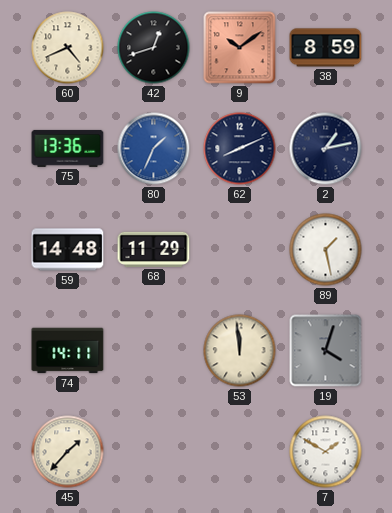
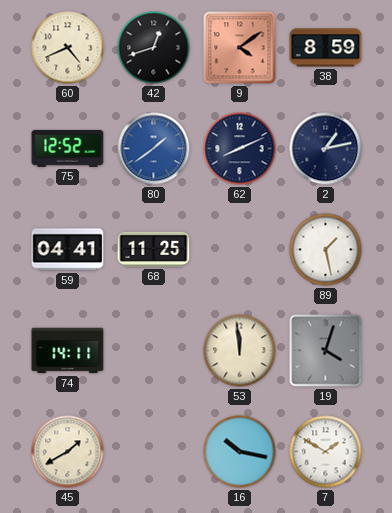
9: 10:09 -> 4:09
75: 13:36 -> 12:52
80: 1:34 -> 1:39
59: 14:48 -> 04:41
68: 11:29 -> 11:25
45: 1:37 -> 1:40
16: none -> 10:17
